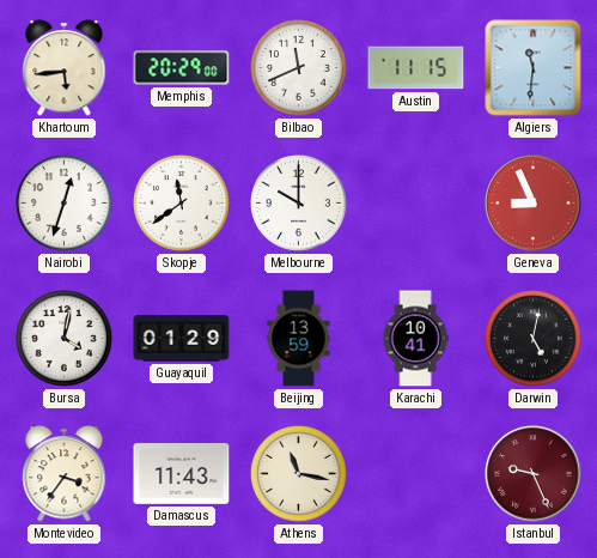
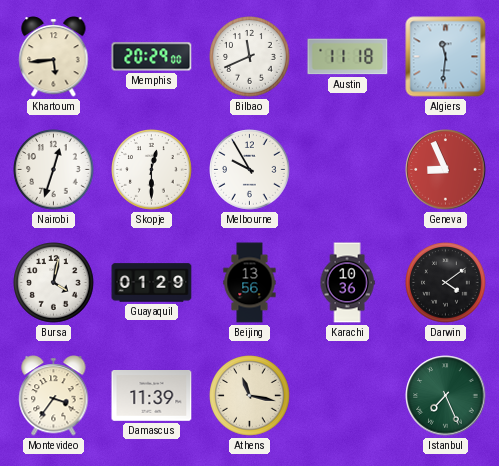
Austin: 11:15 -> 11:18
Skopje: 11:39 -> 12:30
Melbourne: 10:00 -> 9:55
Beijing: 13:59 -> 13:56
Karachi: 10:41 -> 10:36
Darwin: 5:02 -> 4:09
Damascus: 11:43 -> 11:39
Istanbul: 9:26 -> 7:26
Istanbul dial: burgundy -> green
